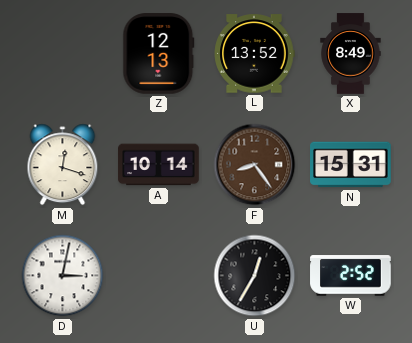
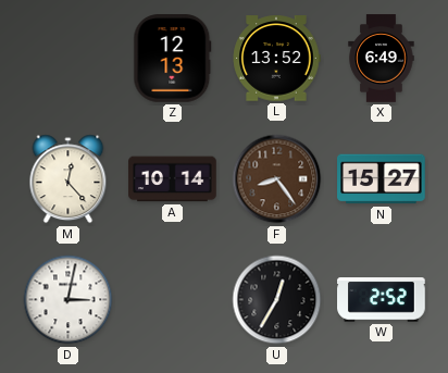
X: 8:49 -> 6:49
M: 12:18 -> 12:23
N: 15:31 -> 15:27
